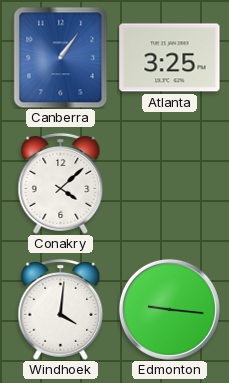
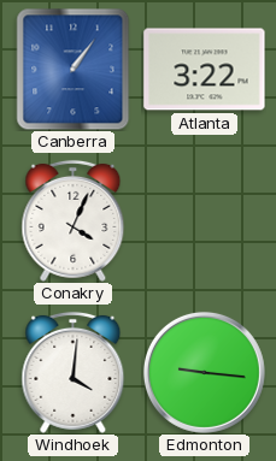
Atlanta: 3:25 -> 3:22
Conakry: 4:08 -> 4:04
